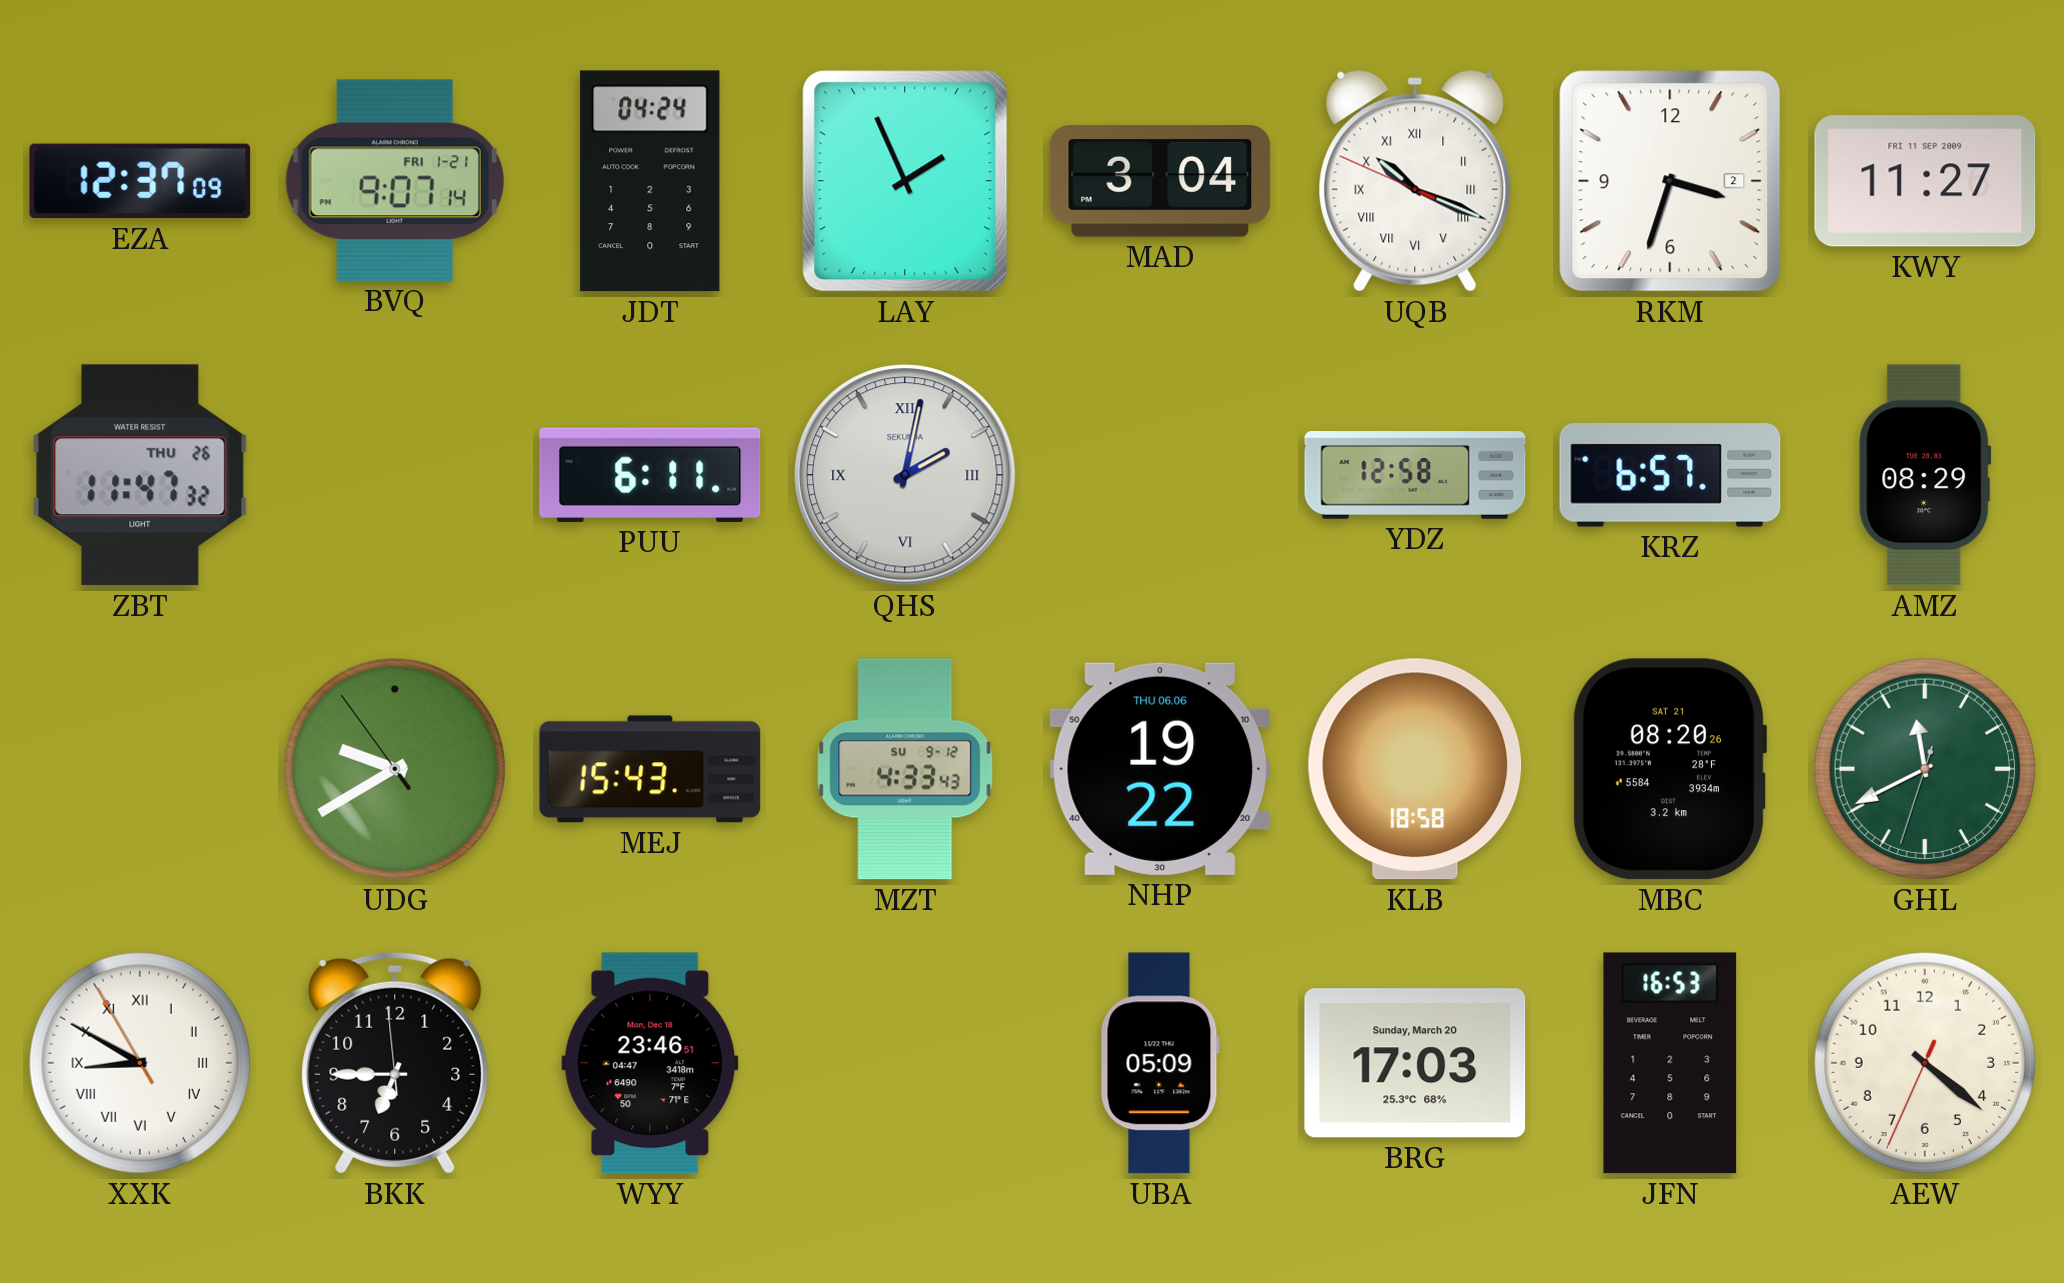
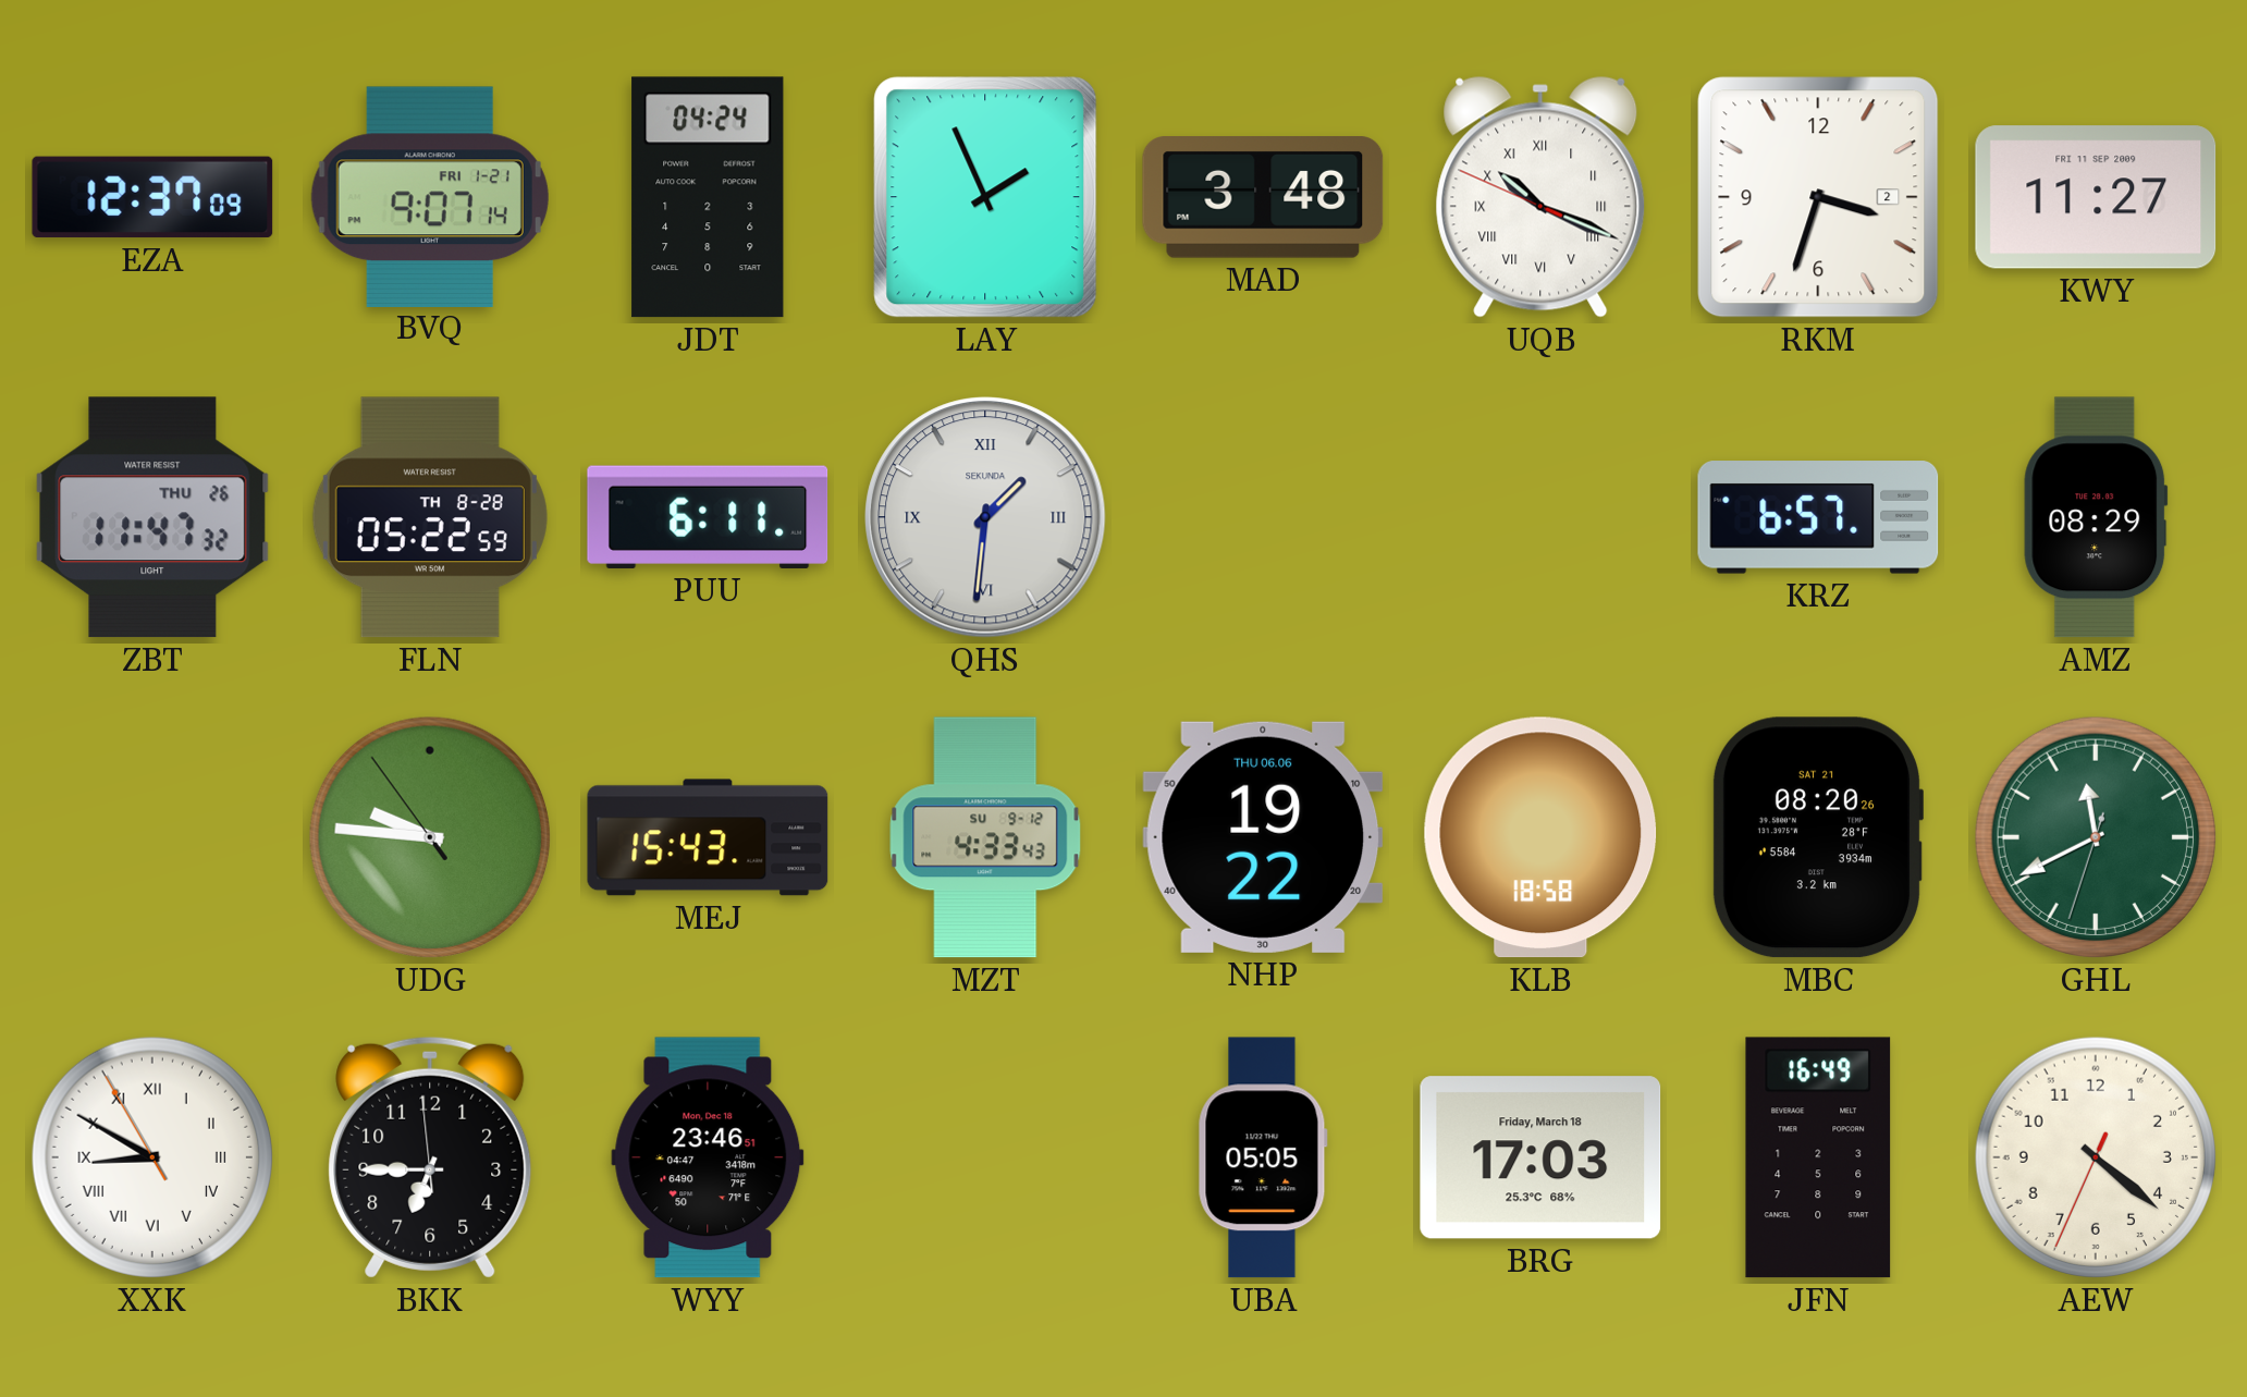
MAD: 3:04 -> 3:48
FLN: none -> 05:22
QHS: 2:02 -> 1:31
YDZ: 12:58 -> none
UDG: 9:39 -> 9:45
UBA: 05:09 -> 05:05
BRG date: Sunday, March 20 -> Friday, March 18
JFN: 16:53 -> 16:49
